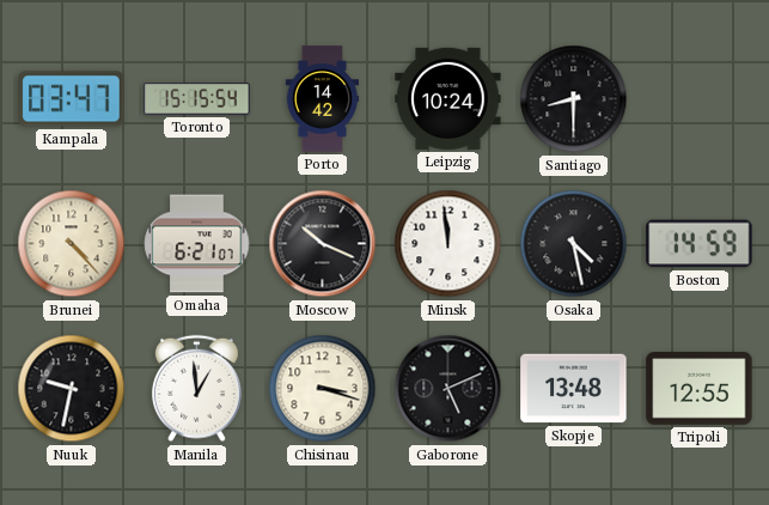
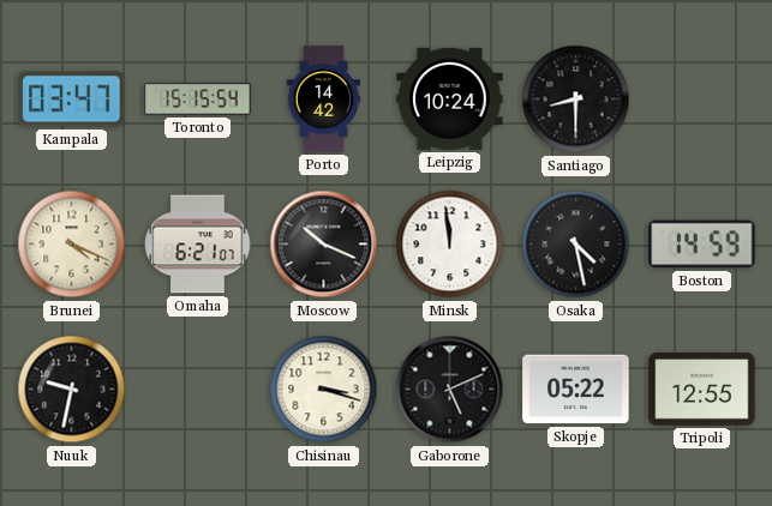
Brunei: 4:23 -> 4:19
Manila: 12:59 -> none
Skopje: 13:48 -> 05:22
